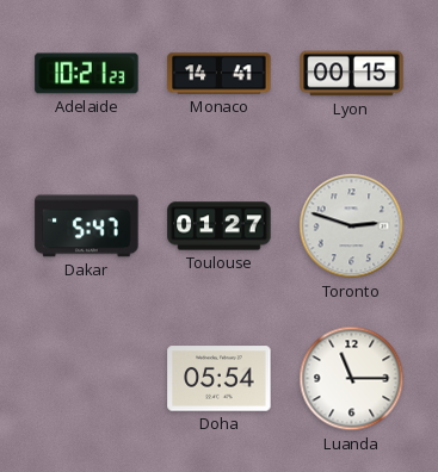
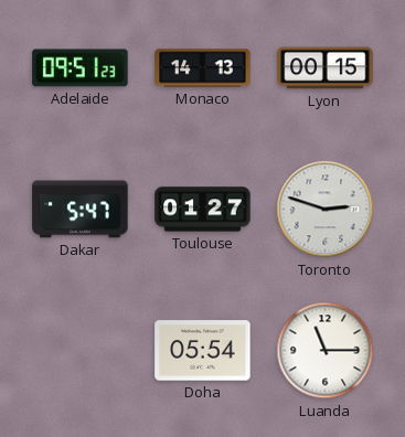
Adelaide: 10:21 -> 09:51
Monaco: 14:41 -> 14:13
